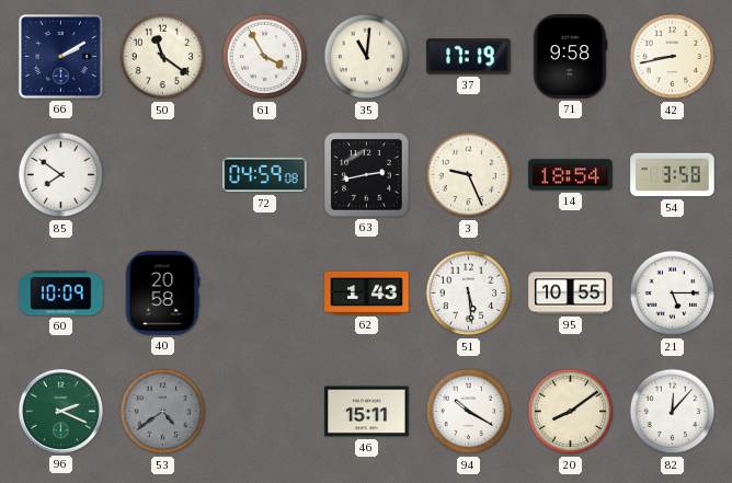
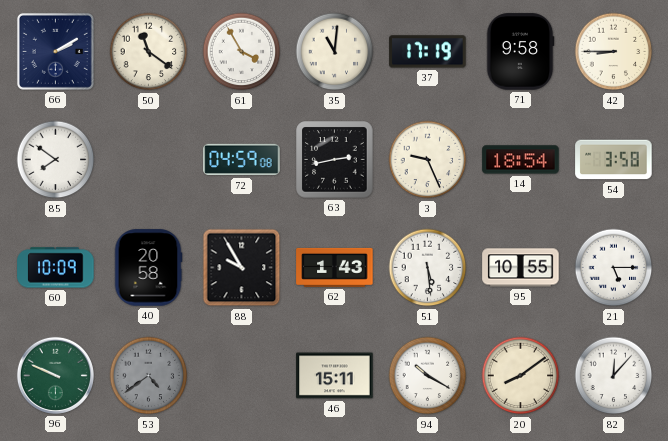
42: 8:43 -> 8:45
88: none -> 9:55
96: 2:19 -> 9:49
